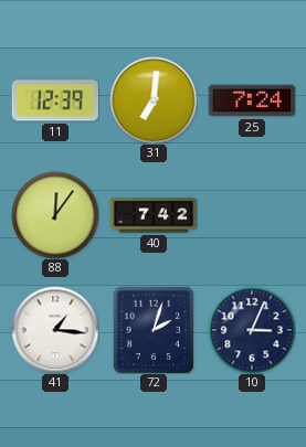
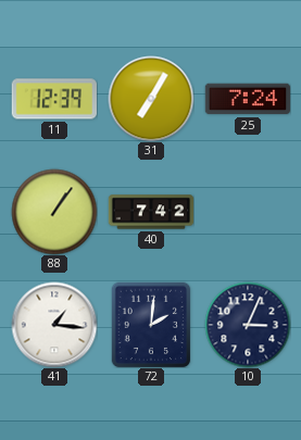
31: 7:01 -> 7:05
88: 12:06 -> 1:06
72: 2:03 -> 2:01
